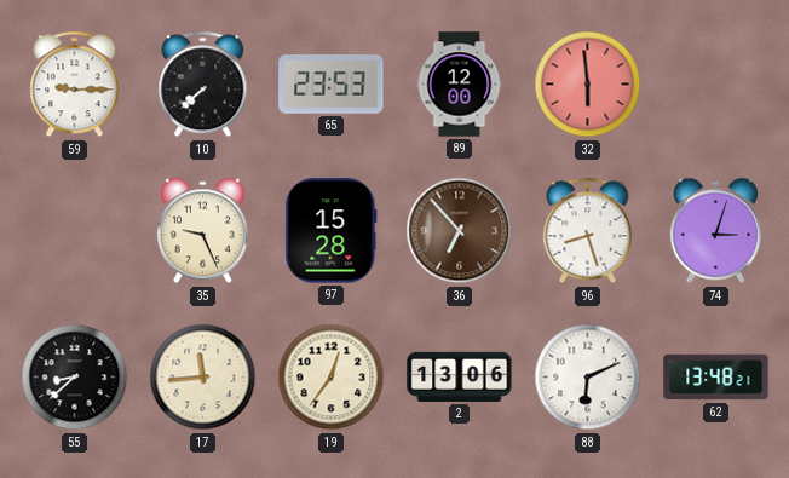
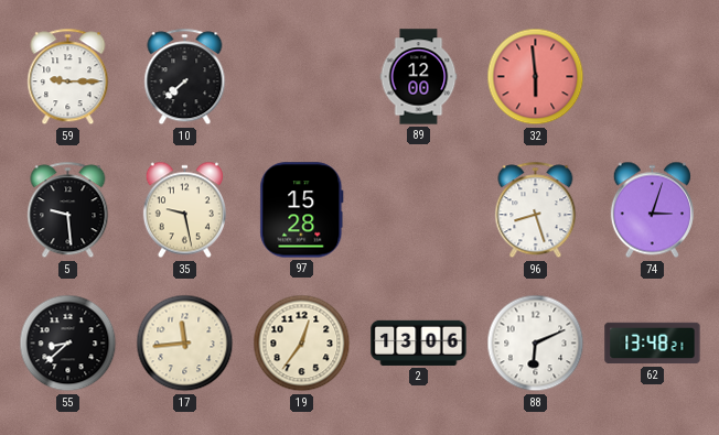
65: 23:53 -> none
5: none -> 9:29
35: 9:26 -> 9:28
36: 6:53 -> none
